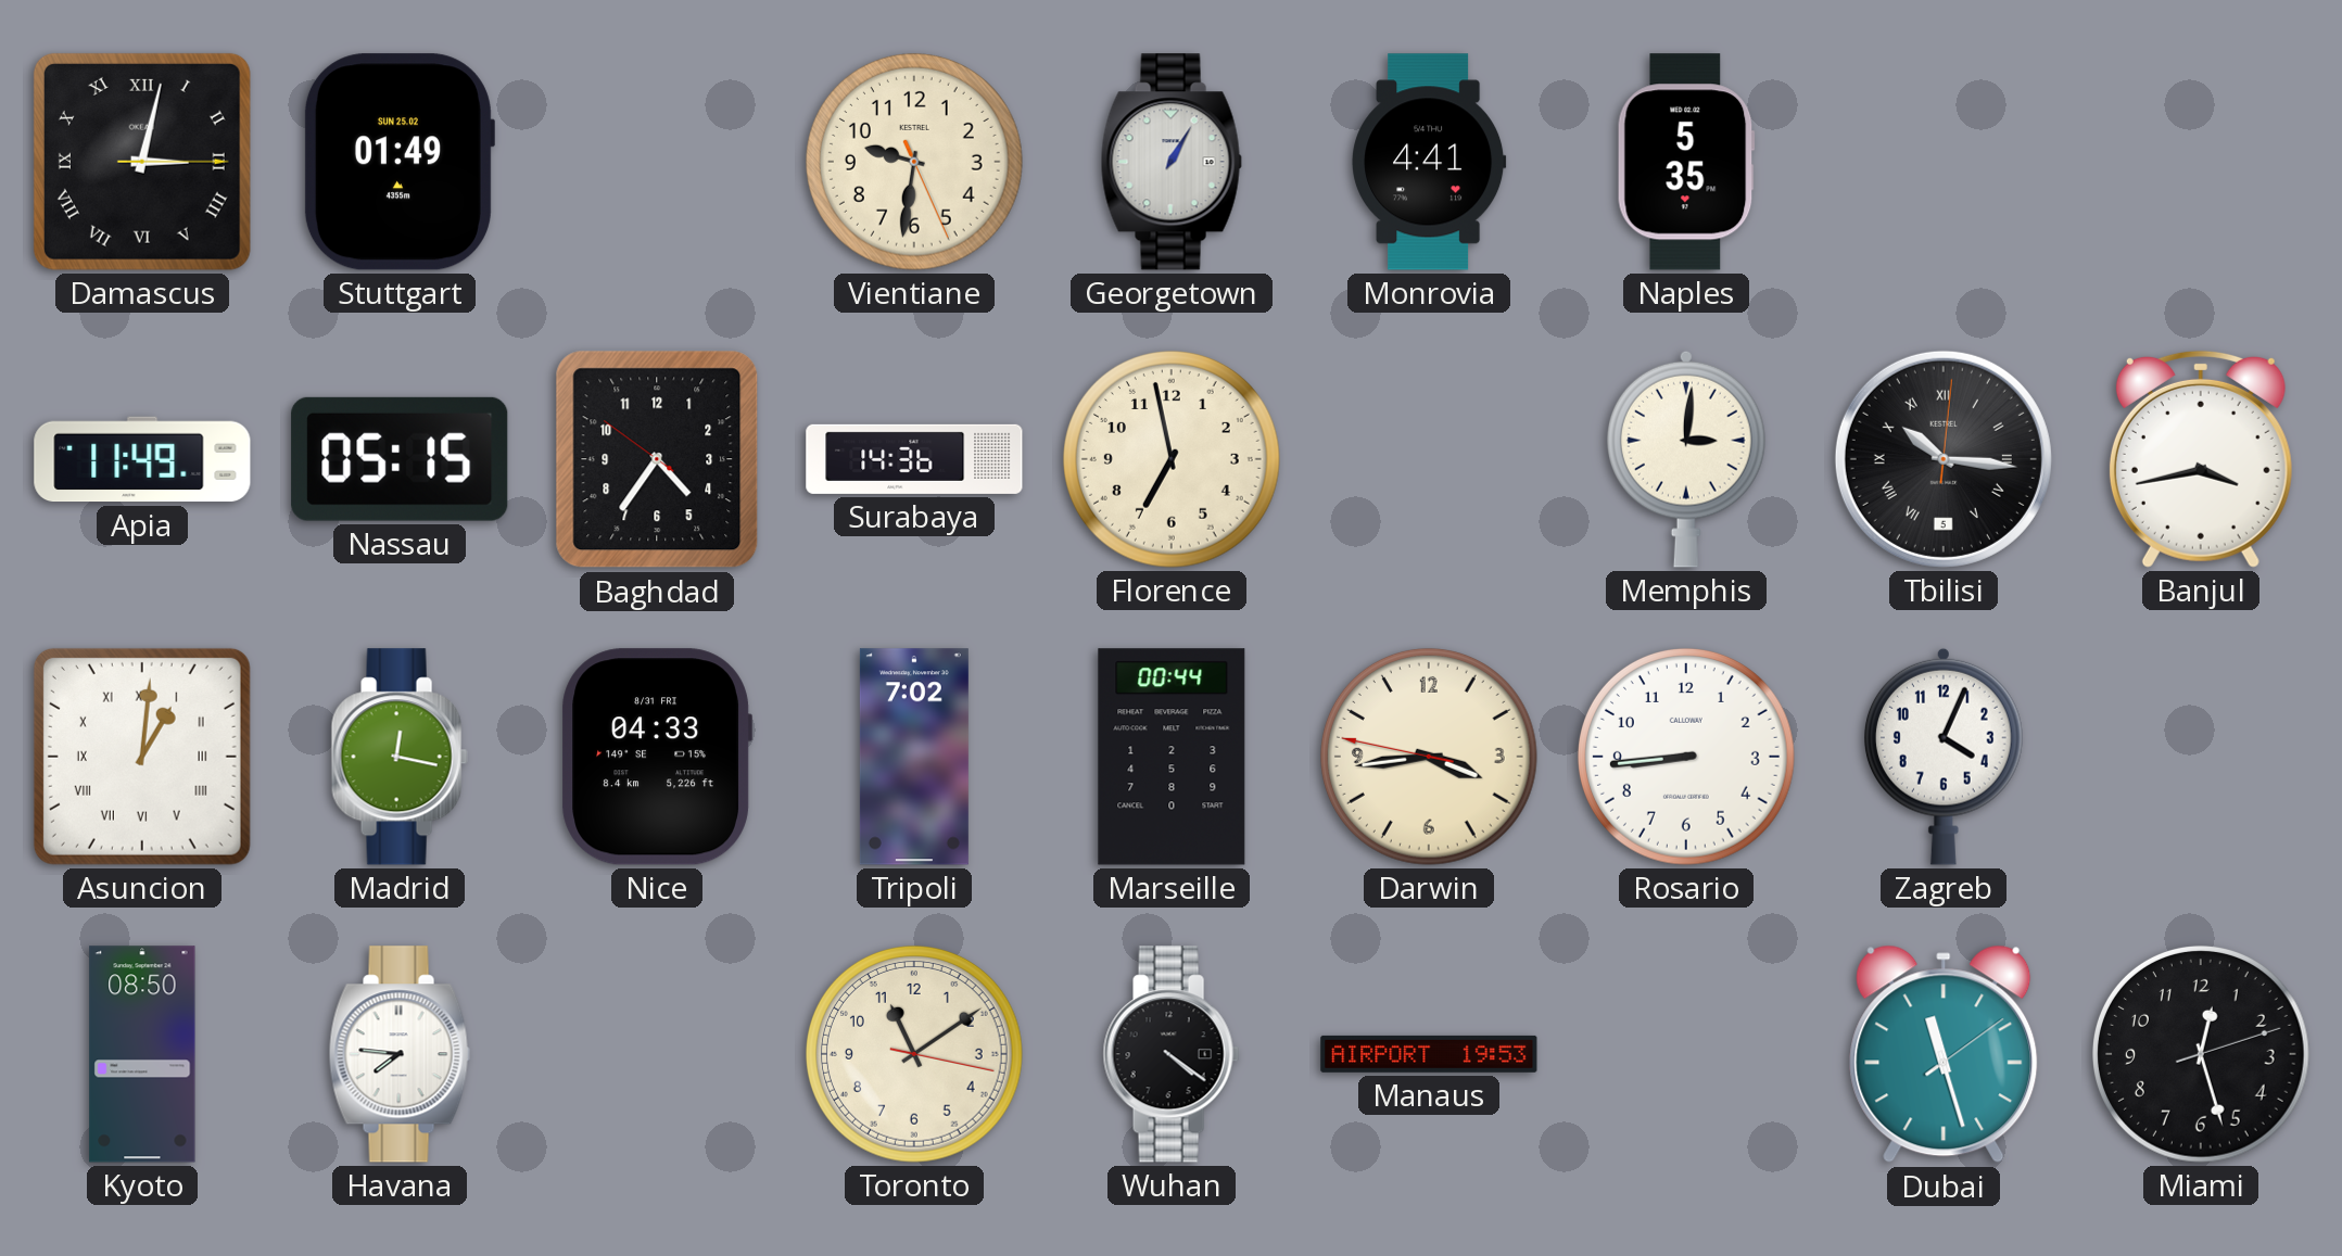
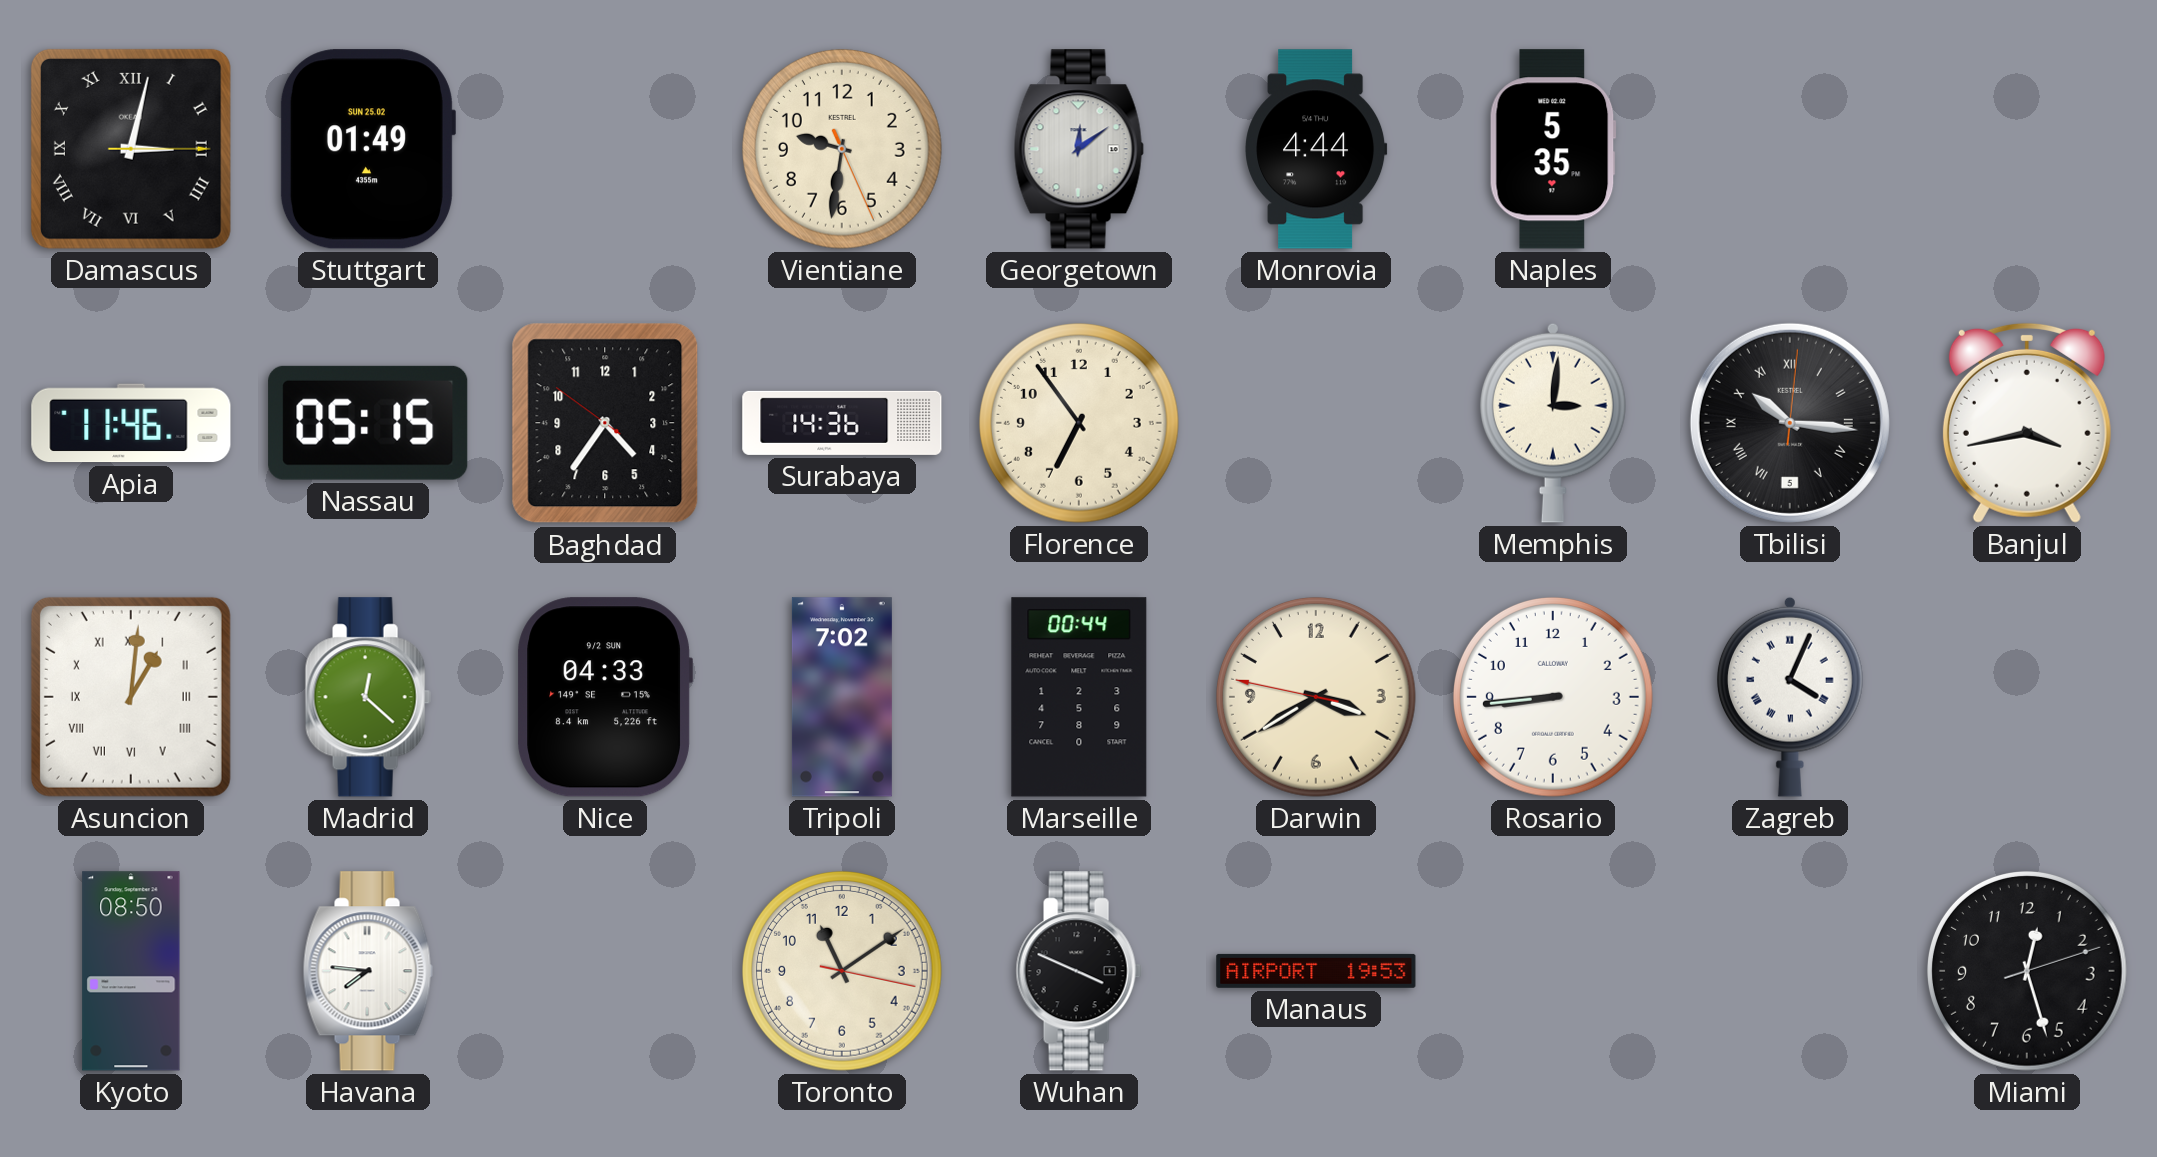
Georgetown: 1:05 -> 12:09
Monrovia: 4:41 -> 4:44
Apia: 11:49 -> 11:46
Florence: 6:58 -> 6:54
Madrid: 12:17 -> 12:22
Nice date: 8/31 FRI -> 9/2 SUN
Darwin: 3:43 -> 3:39
Zagreb numerals: Arabic -> Roman
Wuhan: 4:21 -> 3:49
Dubai: 11:27 -> none
